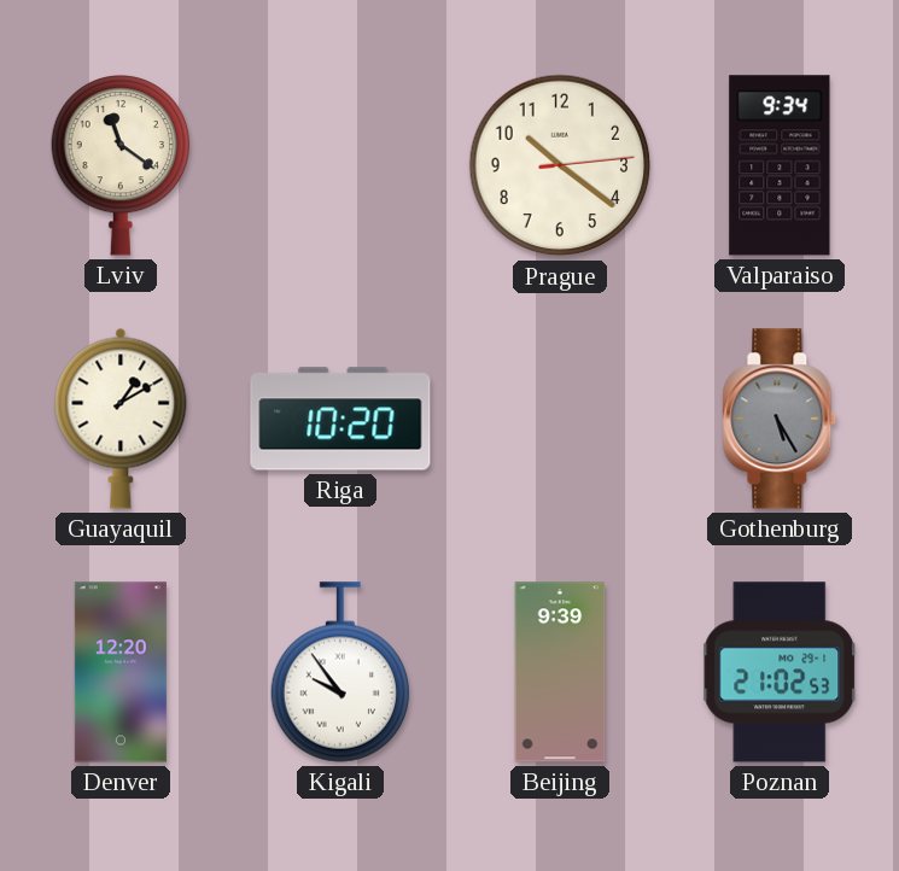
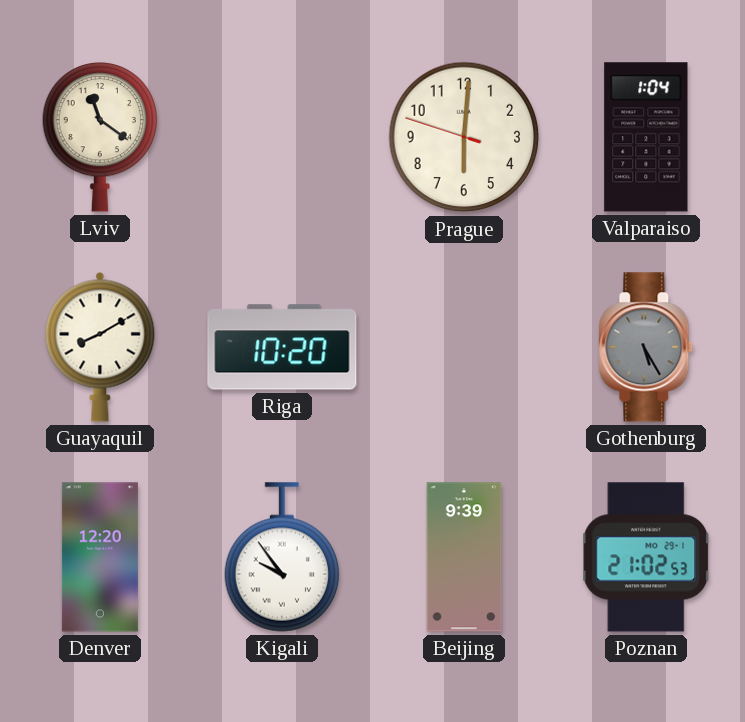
Prague: 10:21 -> 6:00
Valparaiso: 9:34 -> 1:04
Guayaquil: 1:10 -> 8:10
